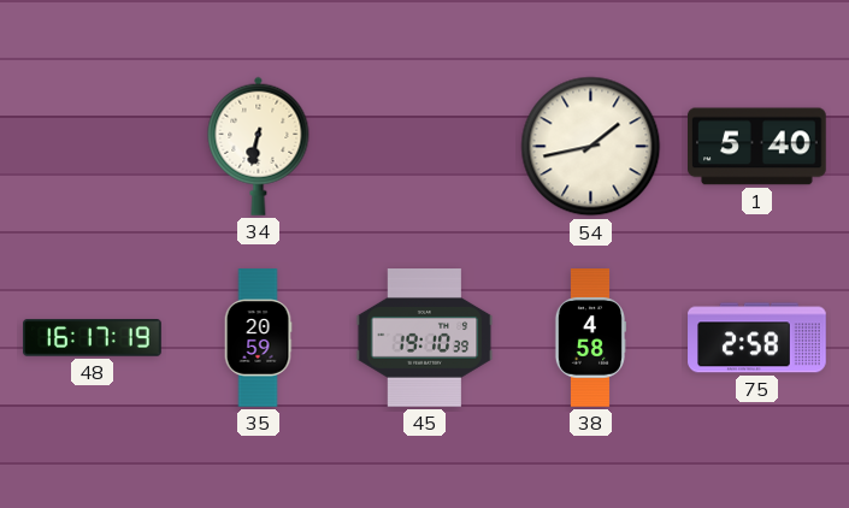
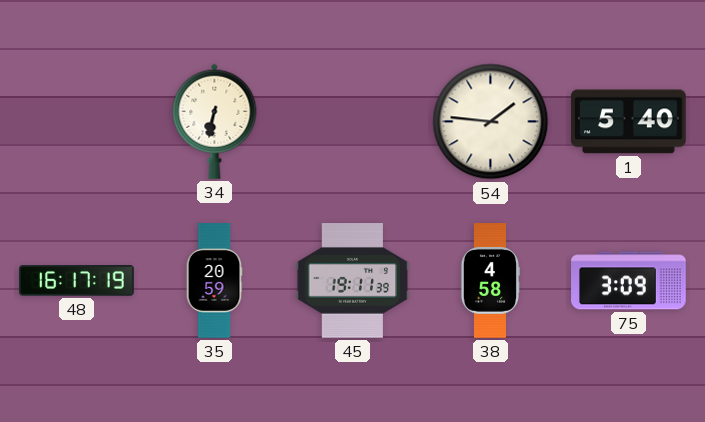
54: 1:43 -> 1:46
45: 19:10 -> 19:11
75: 2:58 -> 3:09
